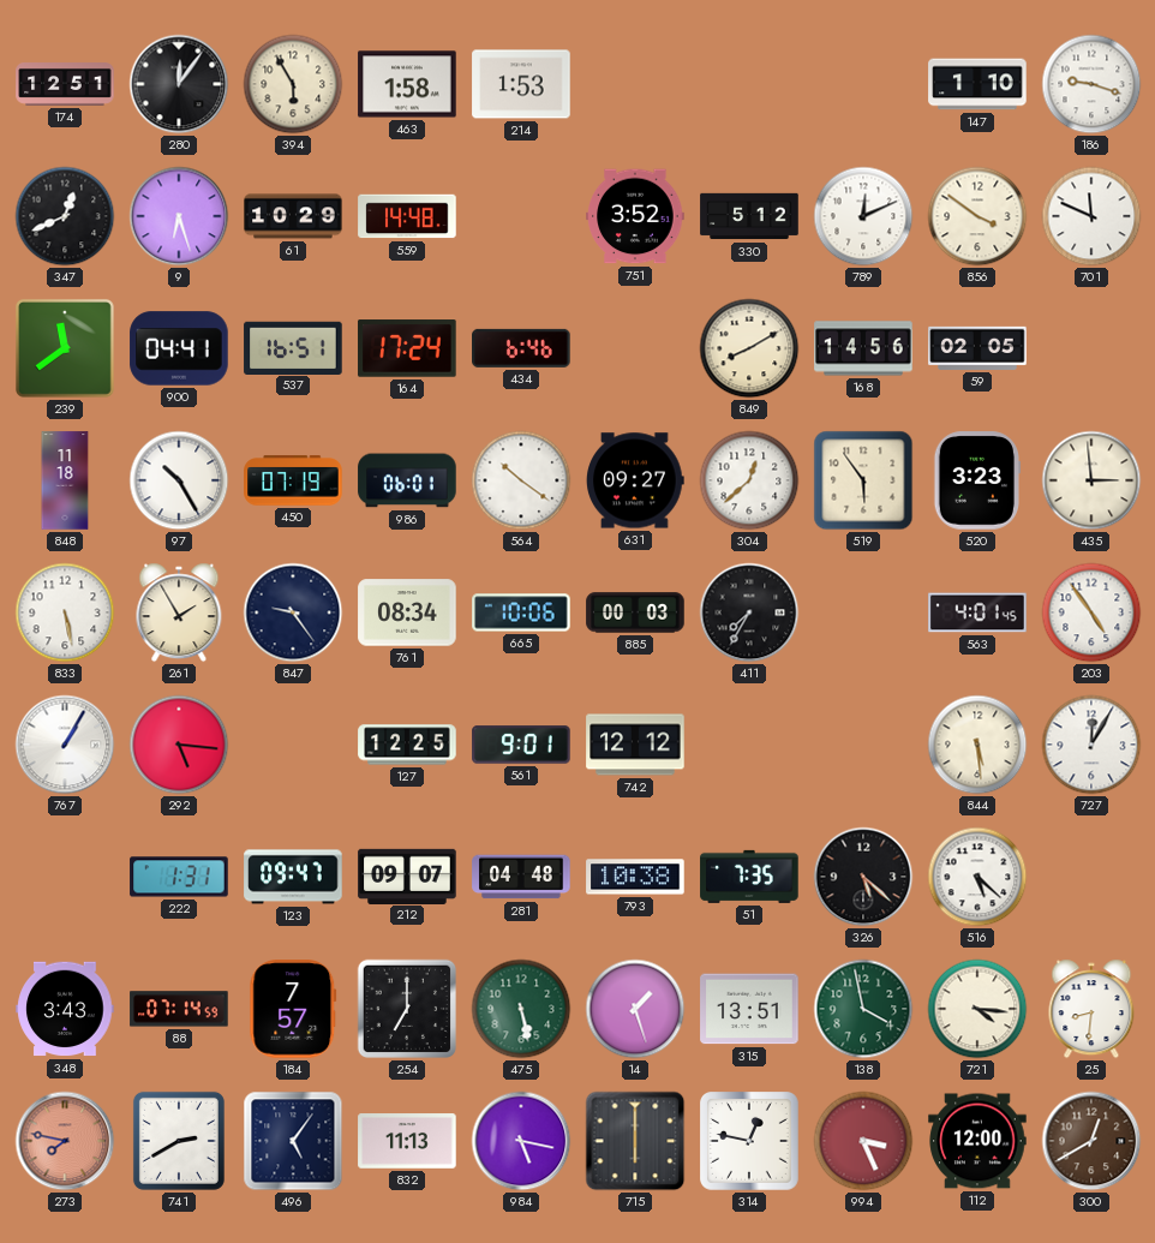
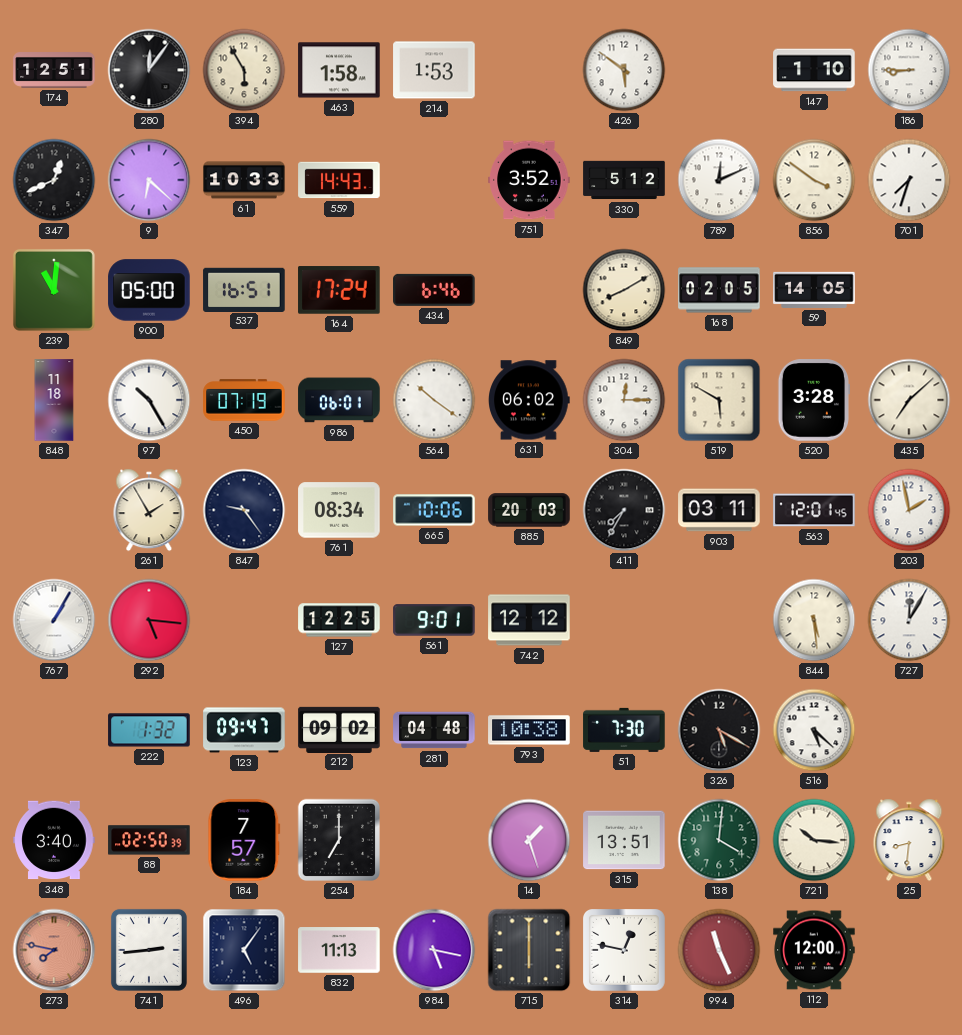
426: none -> 5:51
186: 9:18 -> 8:45
9: 6:27 -> 6:22
61: 10:29 -> 10:33
559: 14:48 -> 14:43
701: 11:49 -> 7:33
239: 11:39 -> 11:01
900: 04:41 -> 05:00
168: 14:56 -> 02:05
59: 02:05 -> 14:05
631: 09:27 -> 06:02
304: 12:38 -> 12:15
519: 5:54 -> 5:50
520: 3:23 -> 3:28
435: 2:59 -> 7:08
833: 5:28 -> none
885: 00:03 -> 20:03
903: none -> 03:11
563: 4:01 -> 12:01
203: 4:54 -> 1:58
222: 1:31 -> 1:32
212: 09:07 -> 09:02
51: 7:35 -> 7:30
326: 5:22 -> 5:20
348: 3:43 -> 3:40
88: 07:14 -> 02:50
475: 5:28 -> none
138: 3:58 -> 4:01
721: 4:16 -> 10:16
741: 2:40 -> 2:44
994: 3:26 -> 11:26
300: 12:40 -> none
